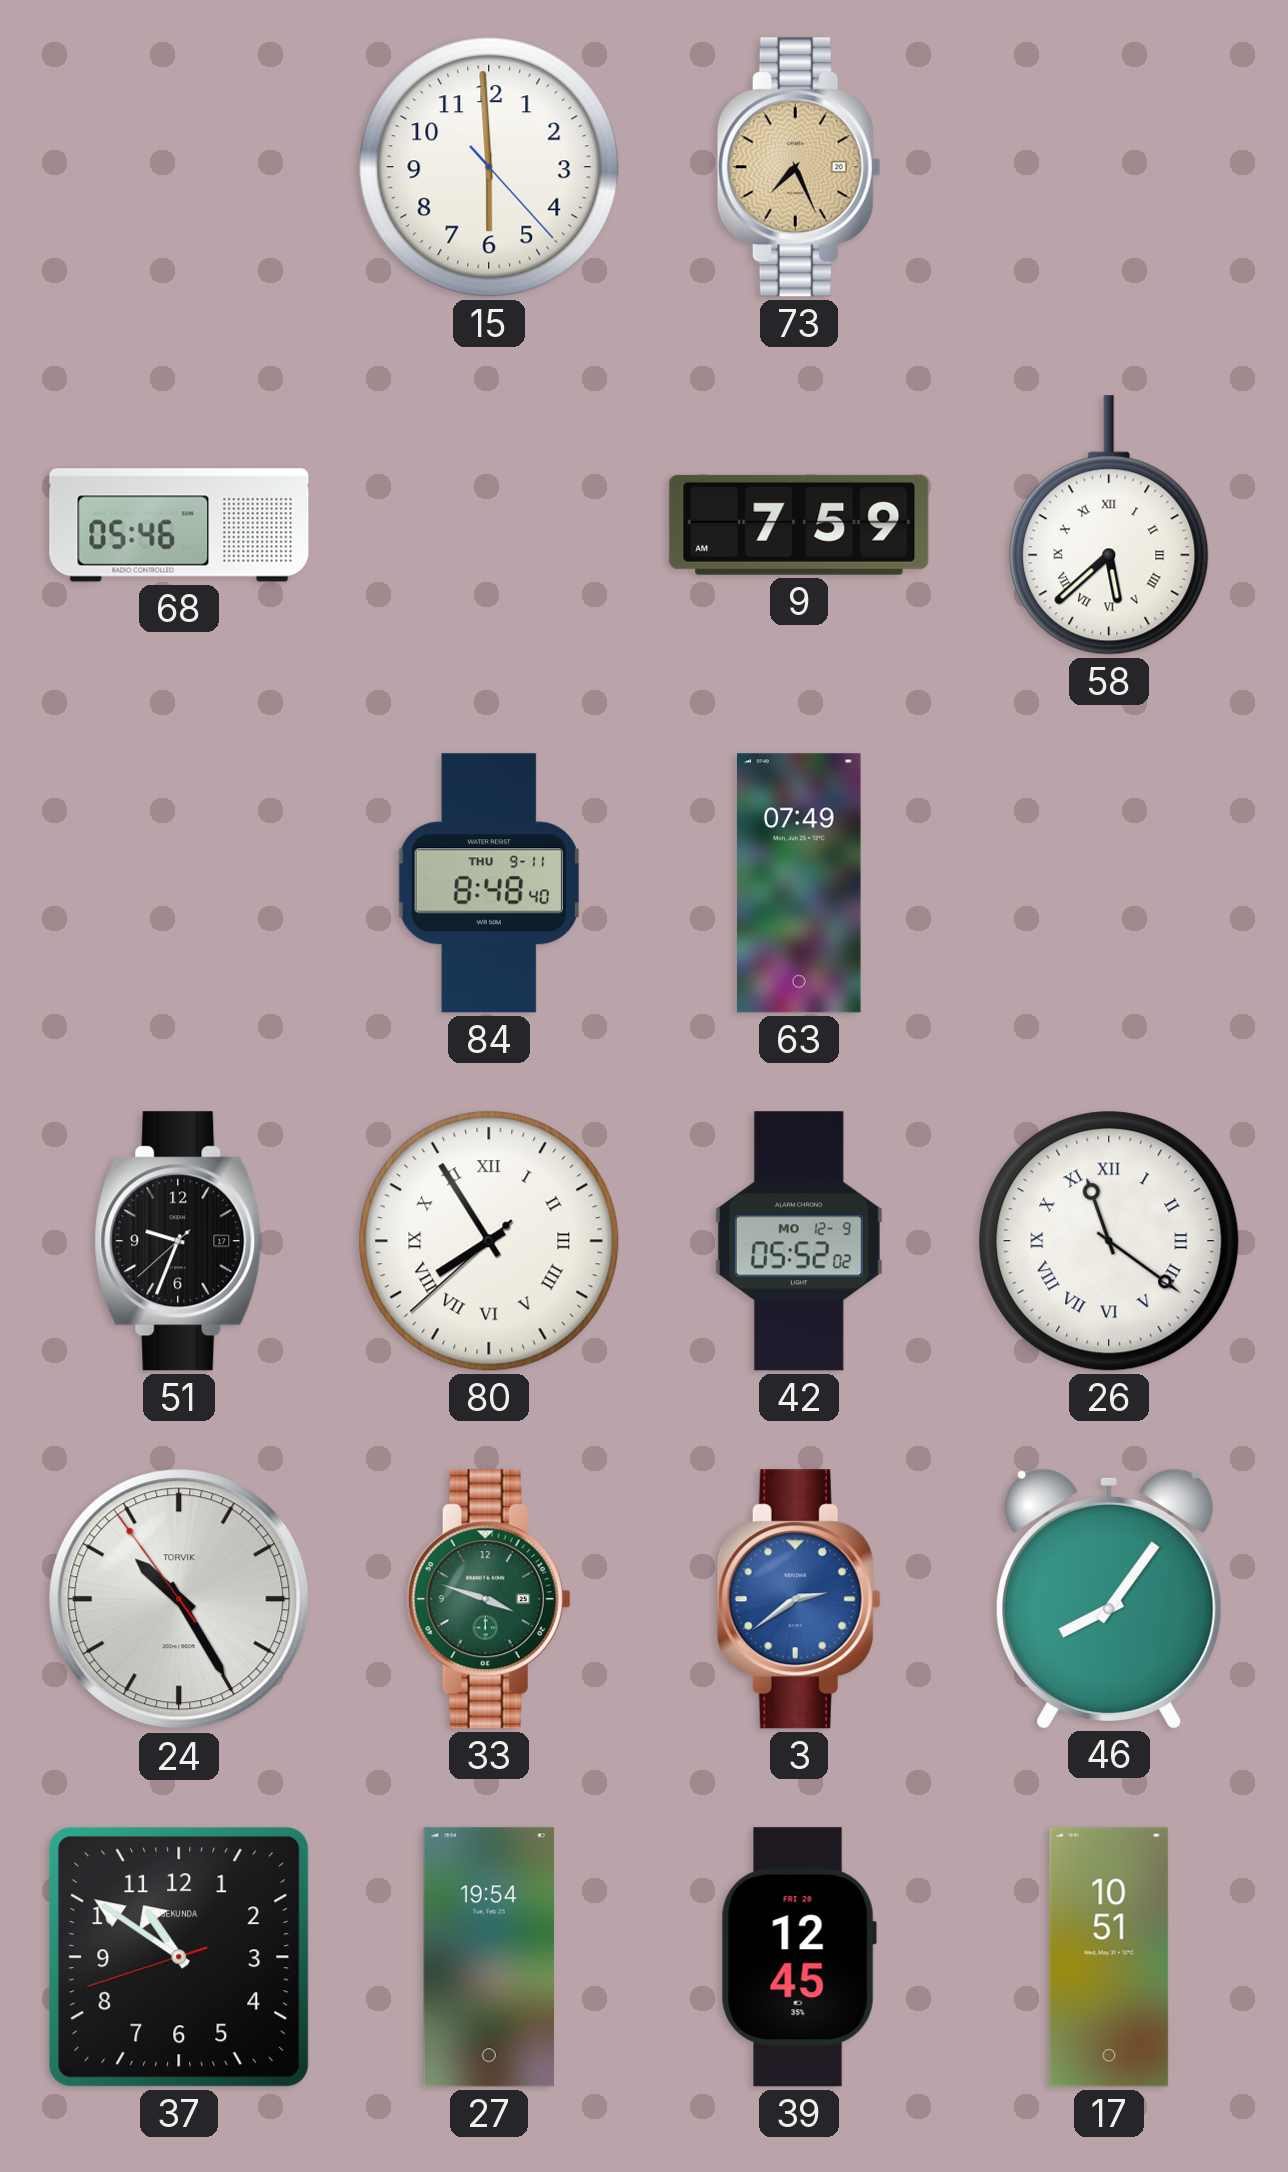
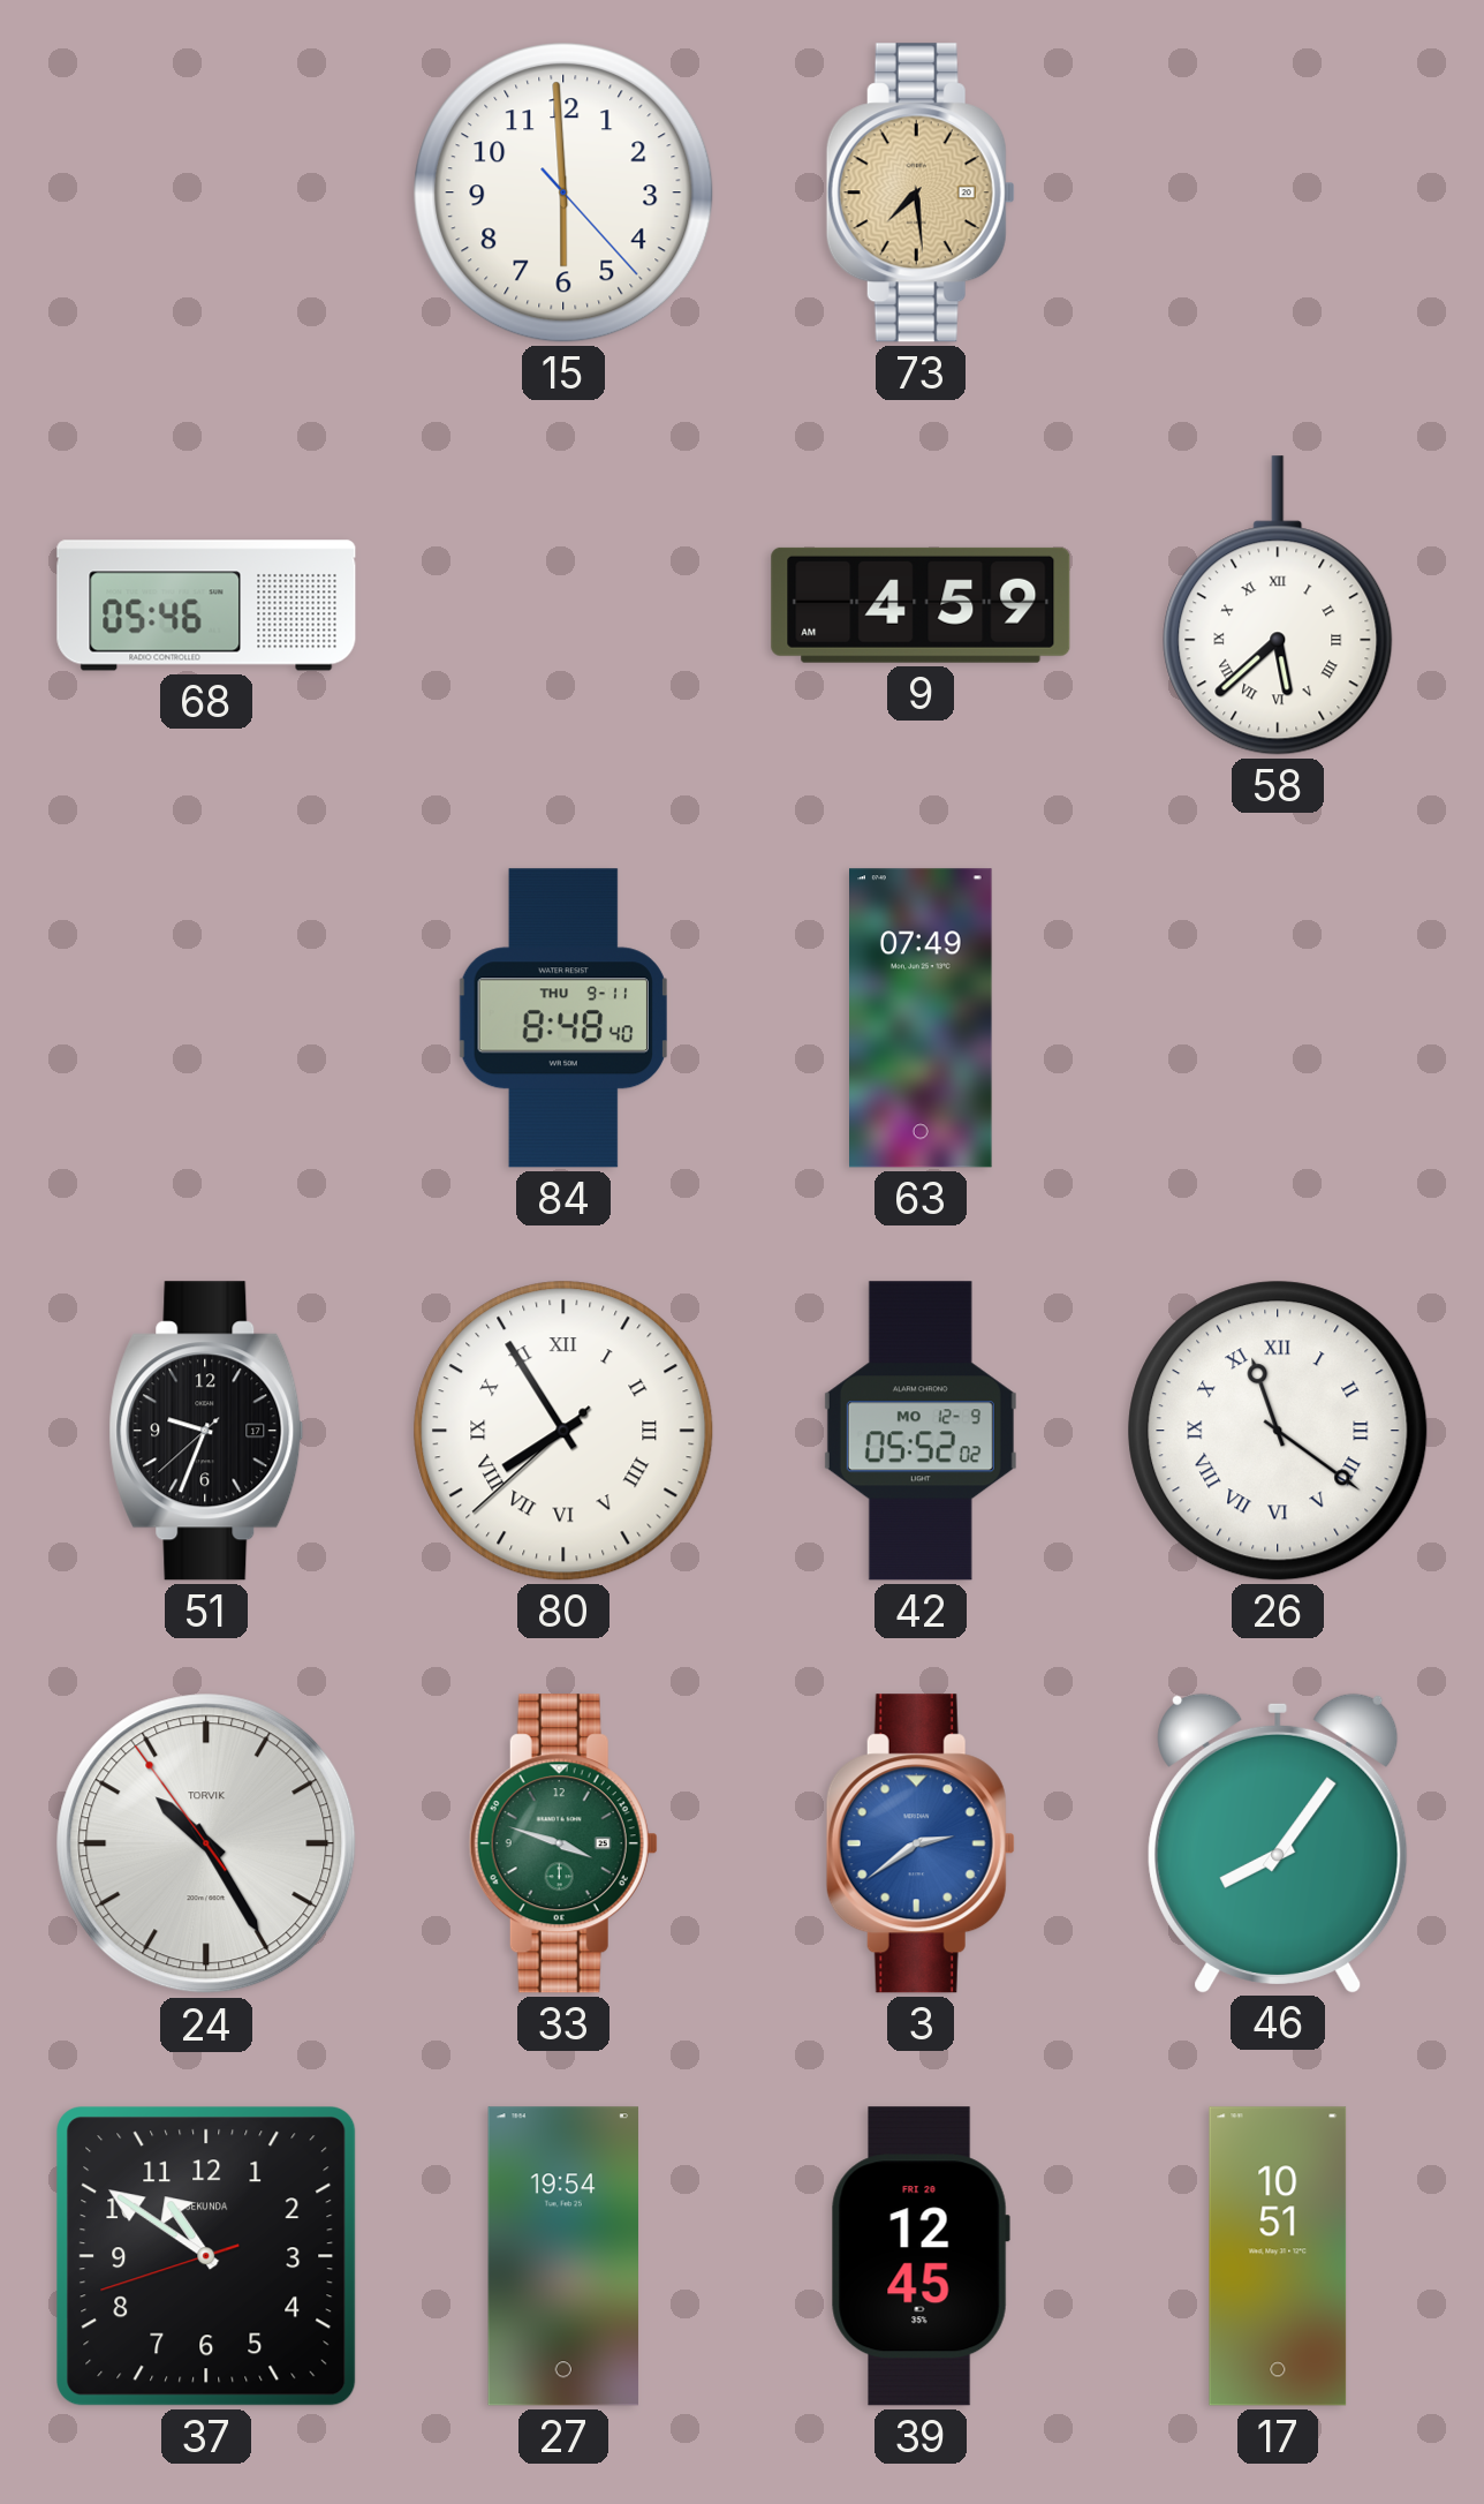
73: 7:26 -> 7:29
9: 7:59 -> 4:59
